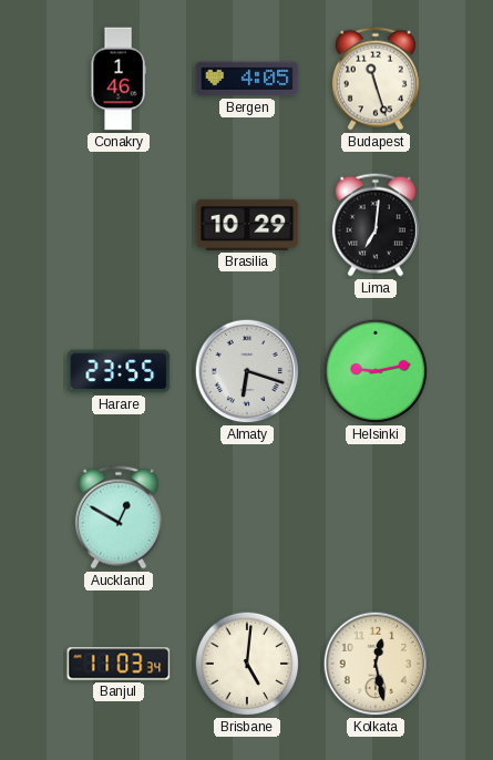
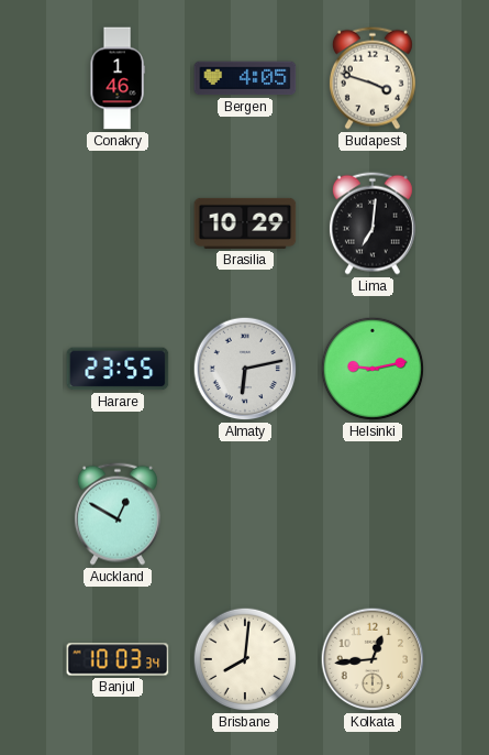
Budapest: 11:27 -> 3:48
Almaty: 6:18 -> 6:13
Banjul: 11:03 -> 10:03
Brisbane: 5:01 -> 8:01
Kolkata: 12:28 -> 12:44
